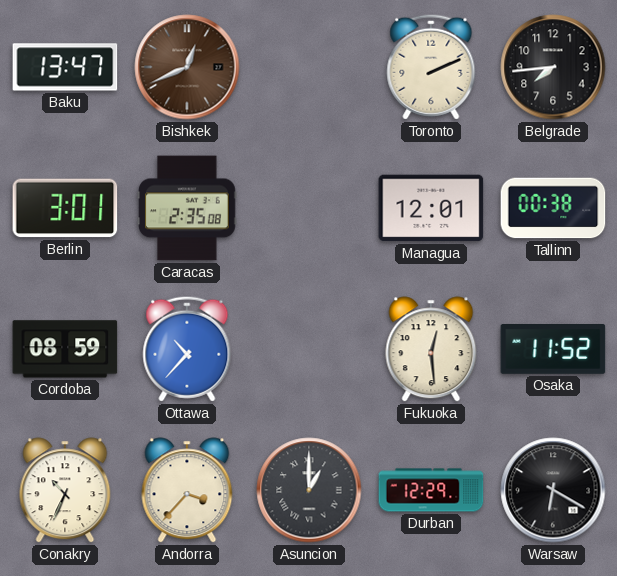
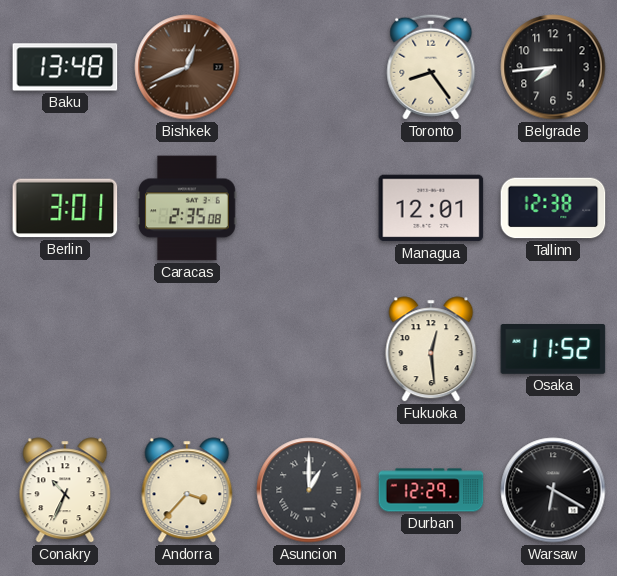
Baku: 13:47 -> 13:48
Toronto: 2:11 -> 8:24
Tallinn: 00:38 -> 12:38
Cordoba: 08:59 -> none
Ottawa: 10:37 -> none
